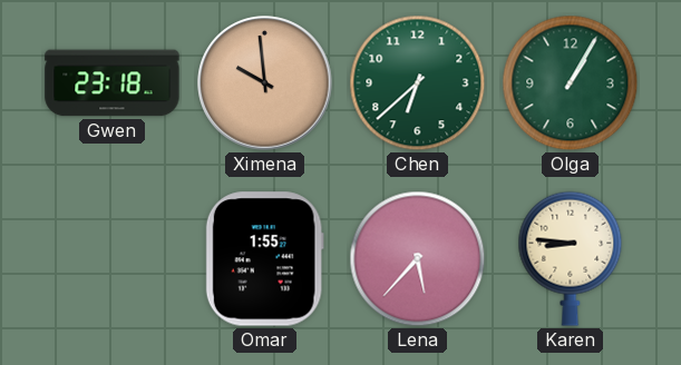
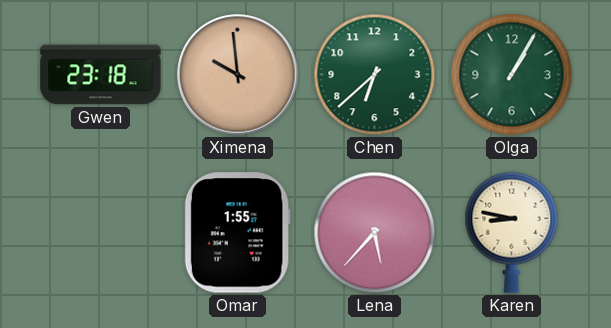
Karen: 8:46 -> 8:47
